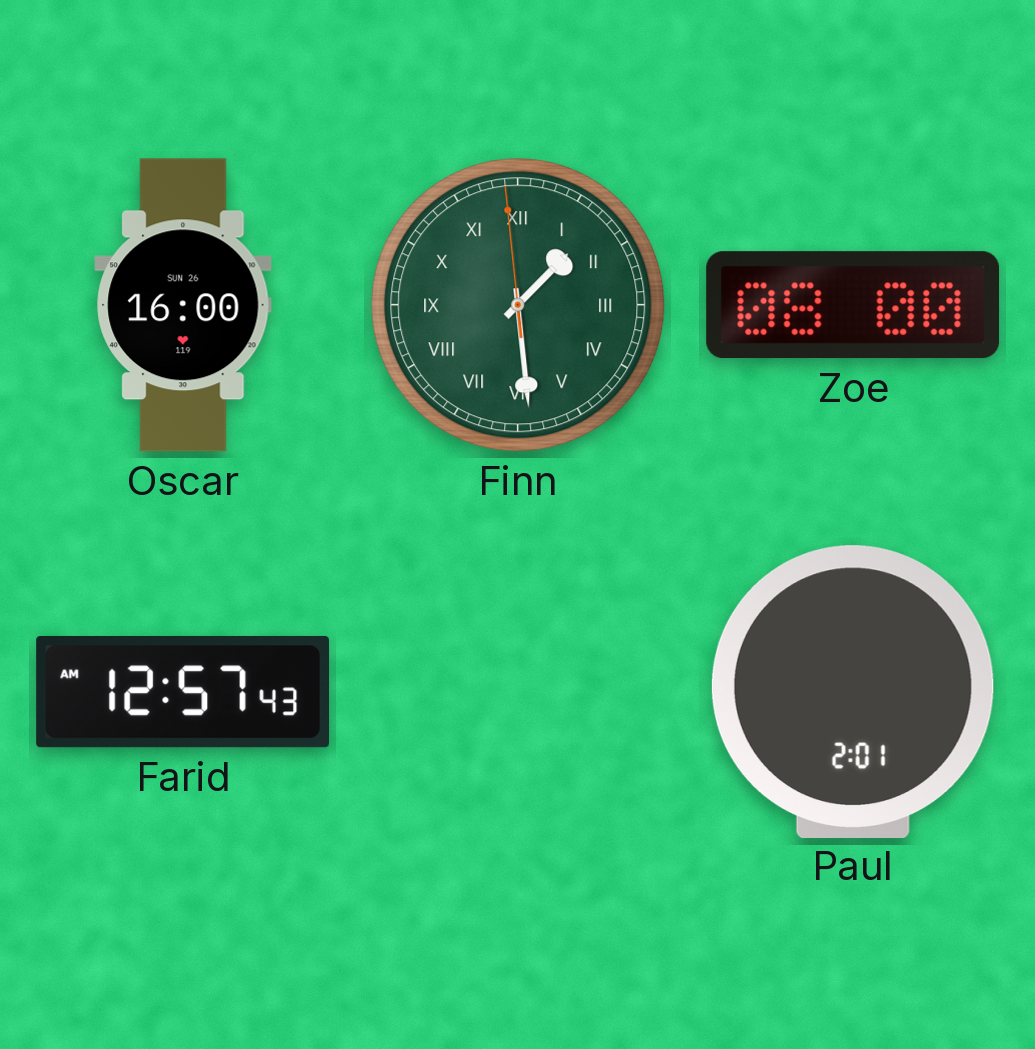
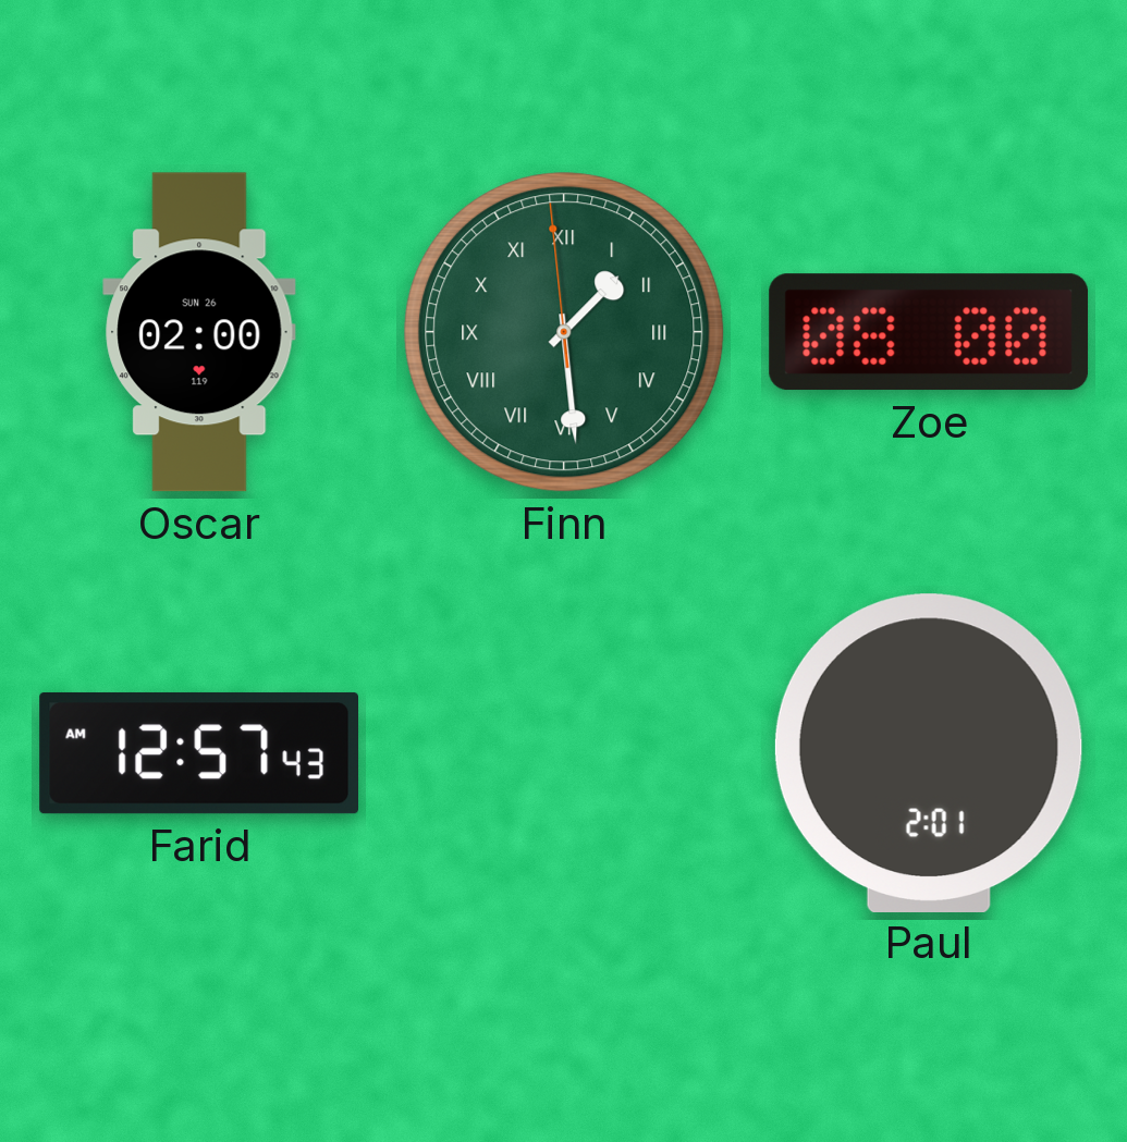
Oscar: 16:00 -> 02:00
